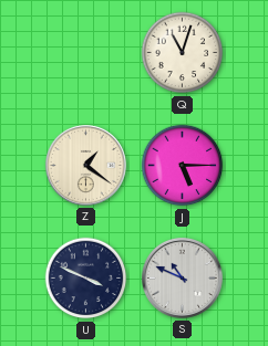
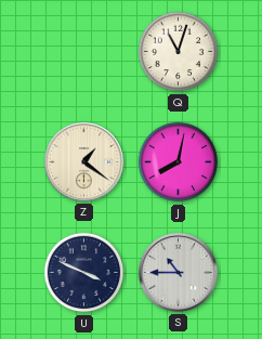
J: 5:15 -> 8:02
S: 10:49 -> 10:45
